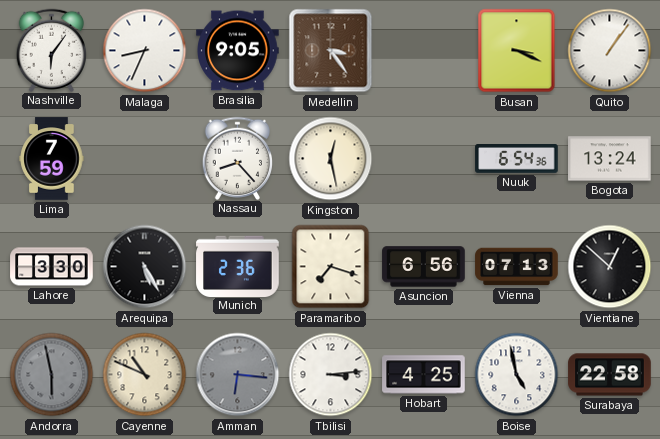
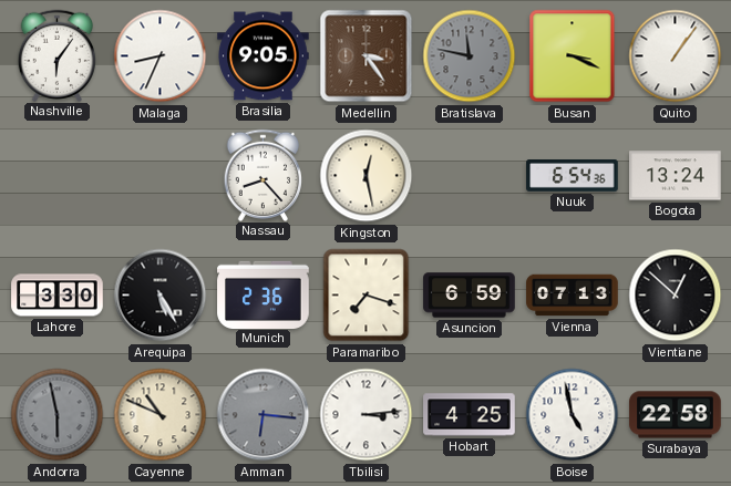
Bratislava: none -> 11:47
Lima: 7:59 -> none
Asuncion: 6:56 -> 6:59
